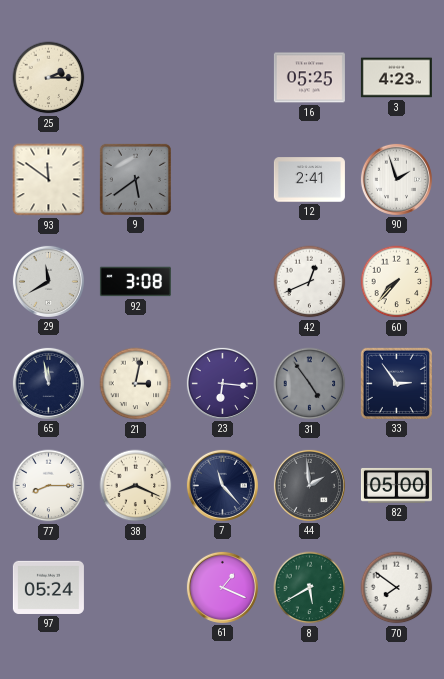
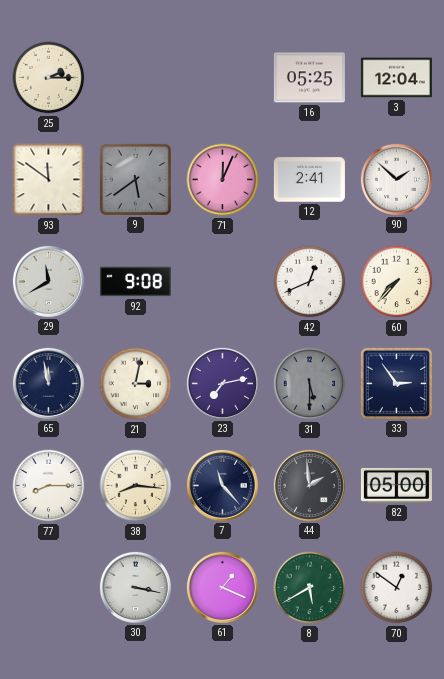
3: 4:23 -> 12:04
71: none -> 12:04
90: 1:57 -> 1:52
92: 3:08 -> 9:08
23: 6:16 -> 7:13
31: 4:54 -> 5:30
38: 8:19 -> 8:16
97: 05:24 -> none
30: none -> 3:17
70: 7:51 -> 12:51
